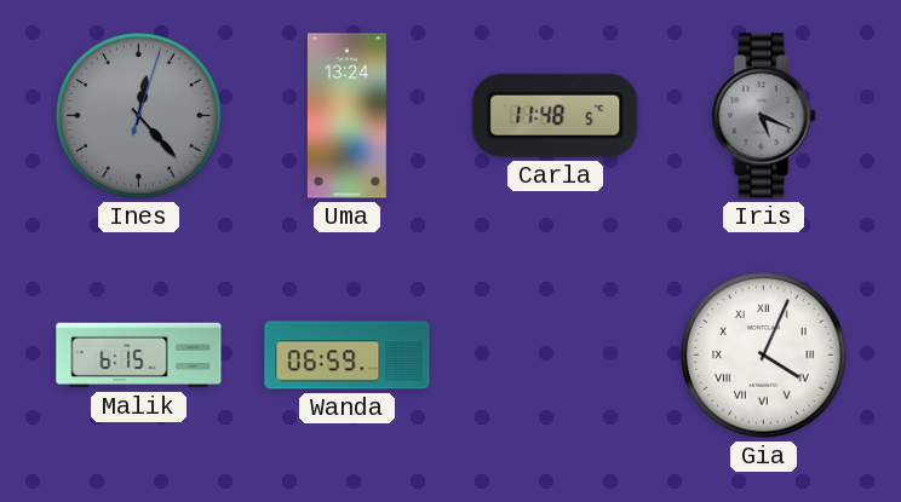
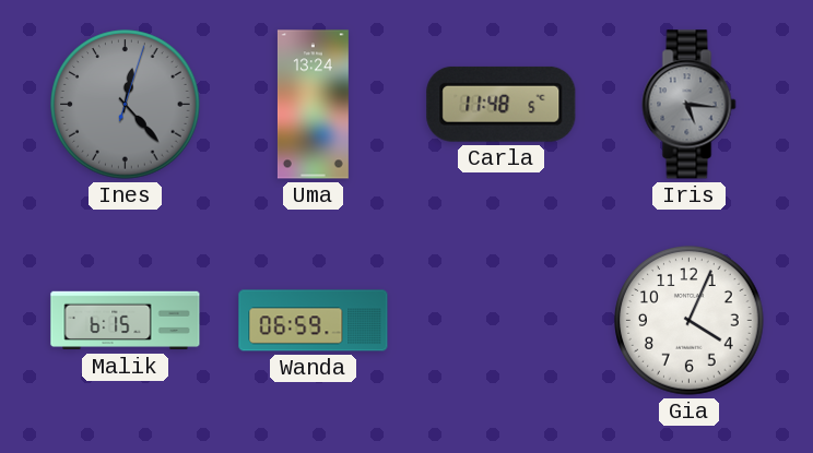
Iris: 5:19 -> 5:16
Gia numerals: Roman -> Arabic
